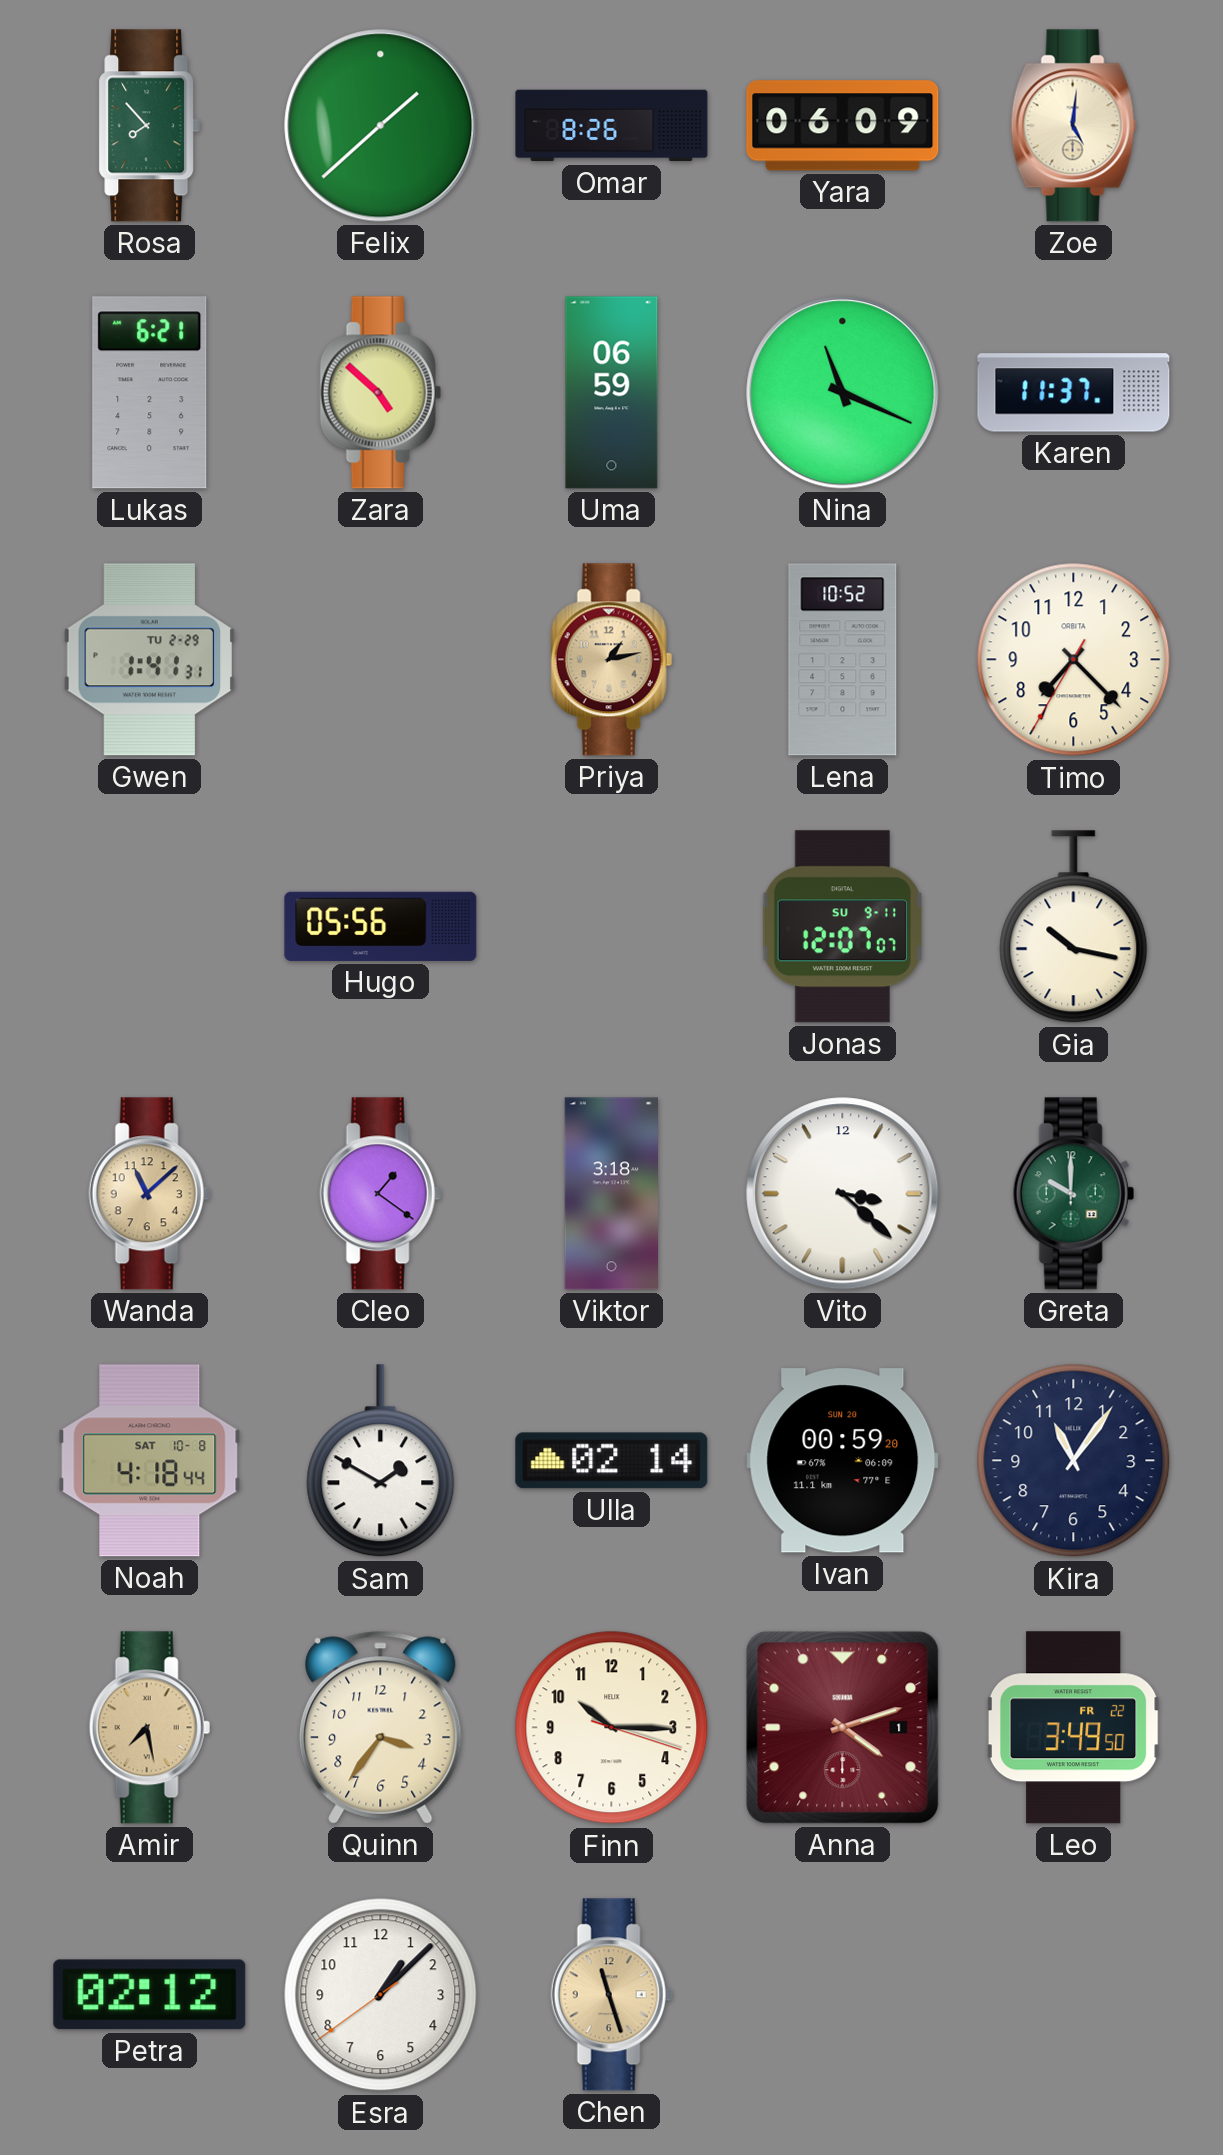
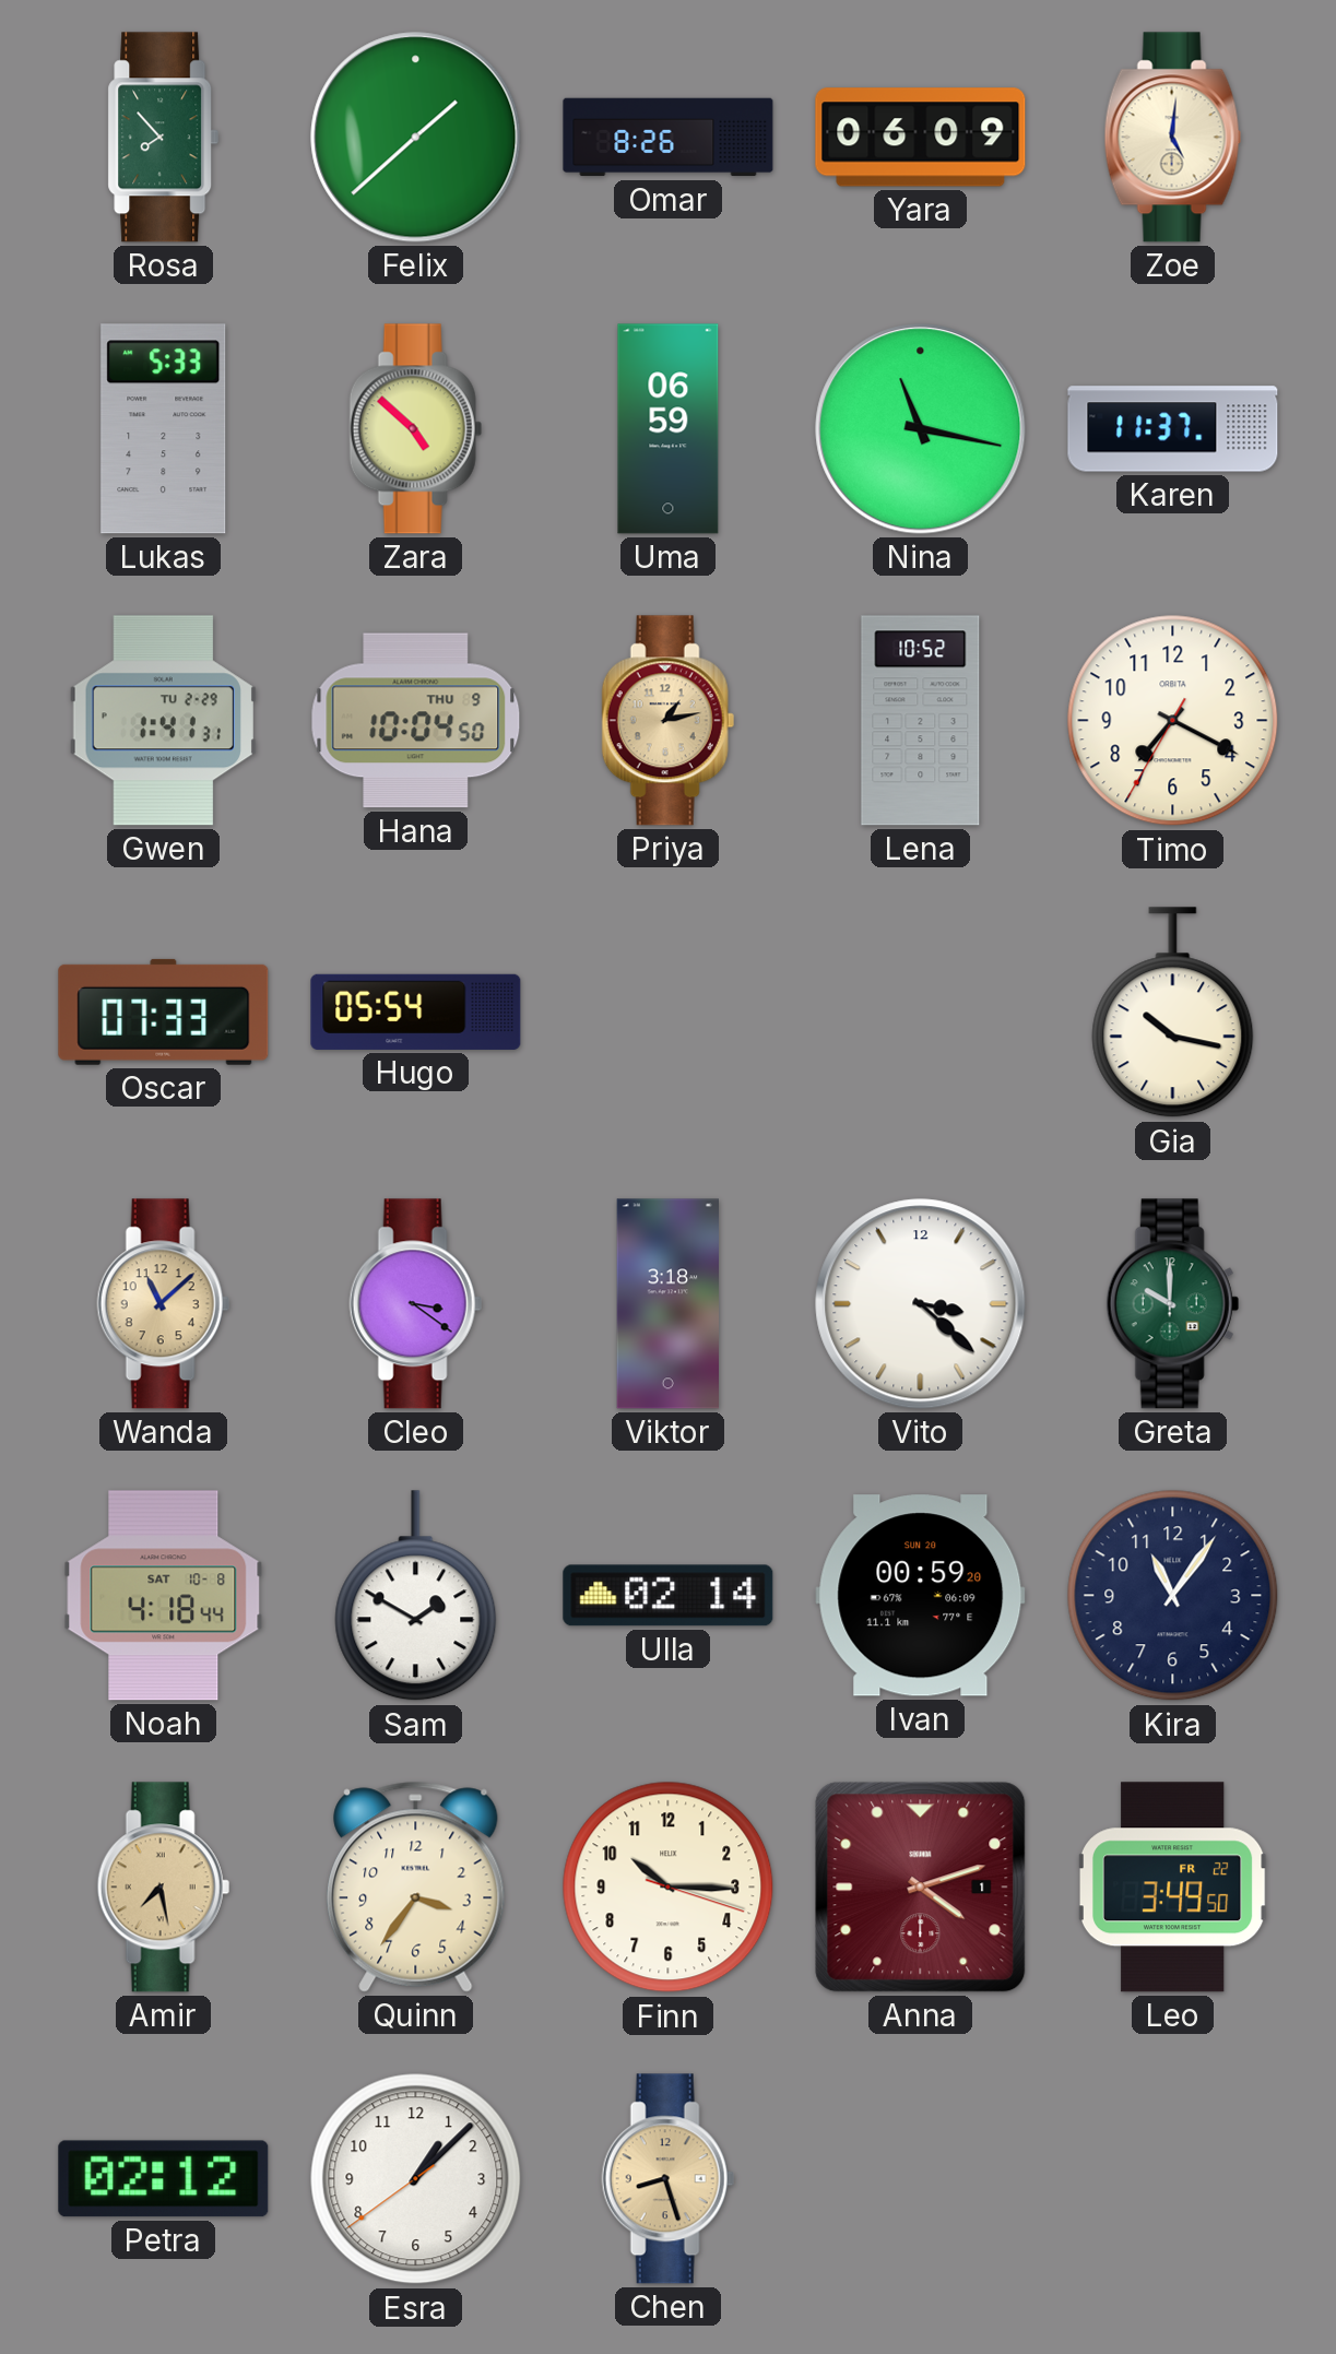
Lukas: 6:21 -> 5:33
Nina: 11:19 -> 11:17
Hana: none -> 10:04
Timo: 7:22 -> 7:19
Oscar: none -> 07:33
Hugo: 05:56 -> 05:54
Jonas: 12:07 -> none
Cleo: 1:21 -> 3:21
Chen: 11:27 -> 8:27
